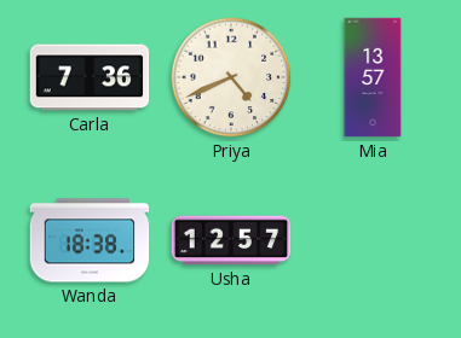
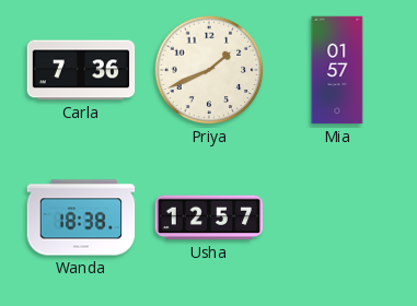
Priya: 4:41 -> 1:41
Mia: 13:57 -> 01:57
